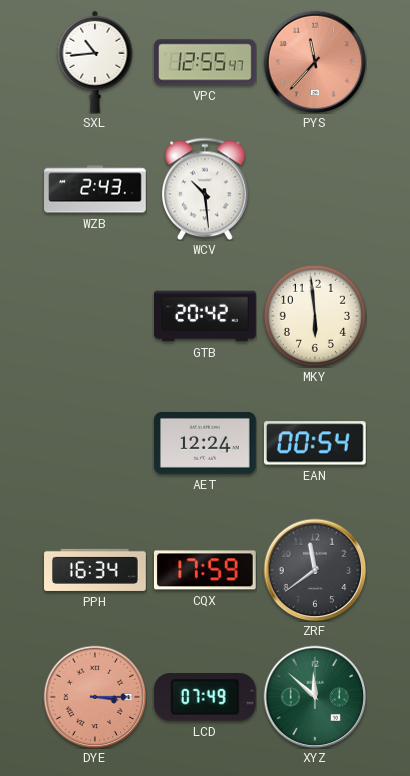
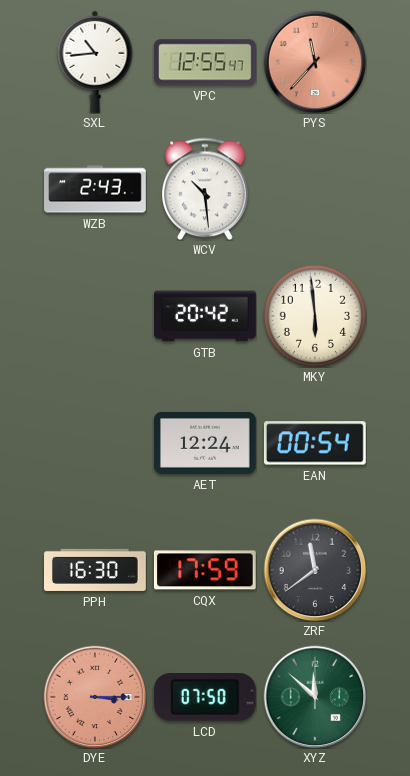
PPH: 16:34 -> 16:30
LCD: 07:49 -> 07:50
